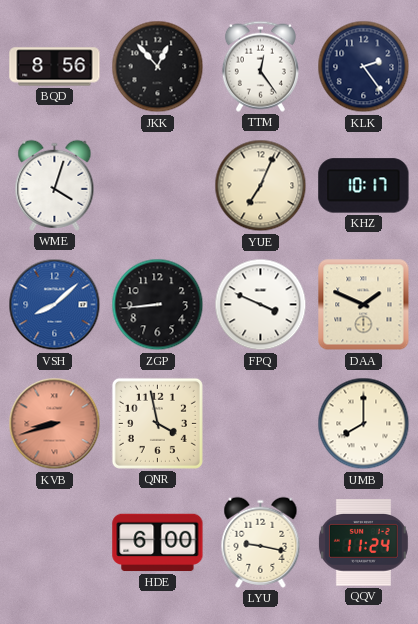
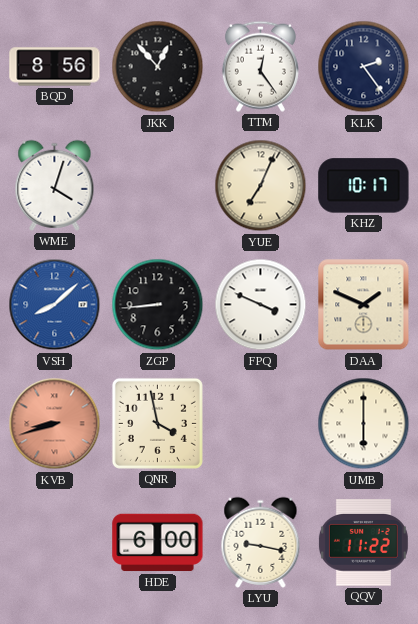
UMB: 8:00 -> 6:00
QQV: 11:24 -> 11:22
